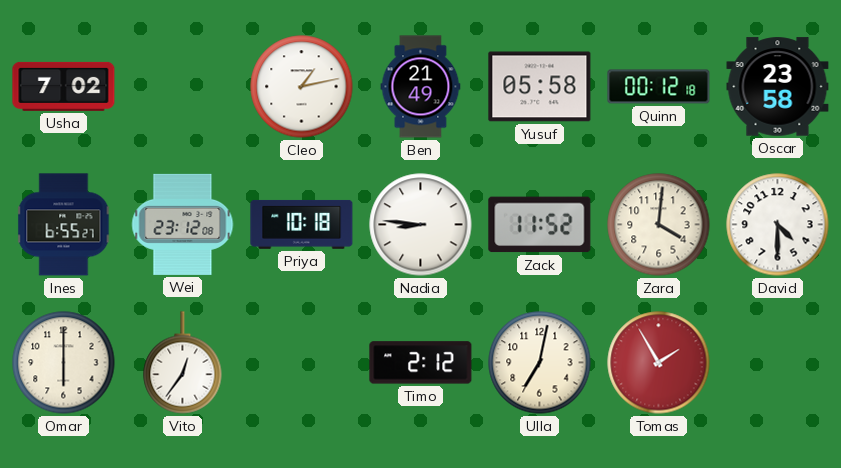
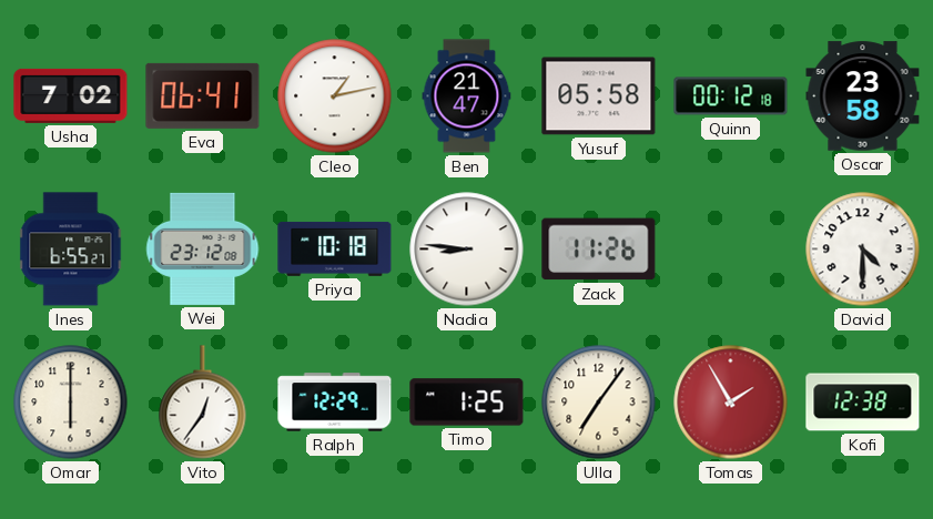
Eva: none -> 06:41
Ben: 21:49 -> 21:47
Zack: 11:52 -> 11:26
Zara: 4:01 -> none
Ralph: none -> 12:29
Timo: 2:12 -> 1:25
Ulla: 7:02 -> 7:06
Kofi: none -> 12:38
